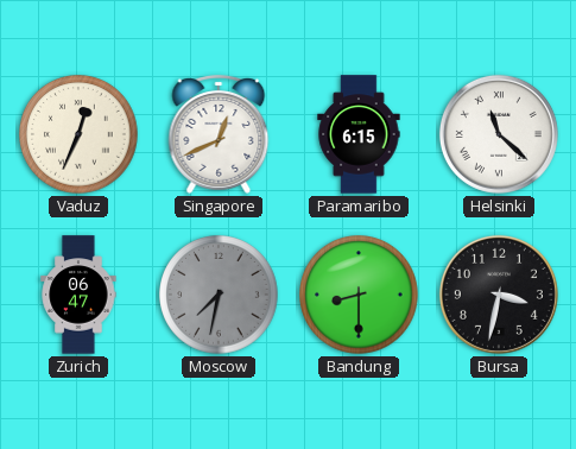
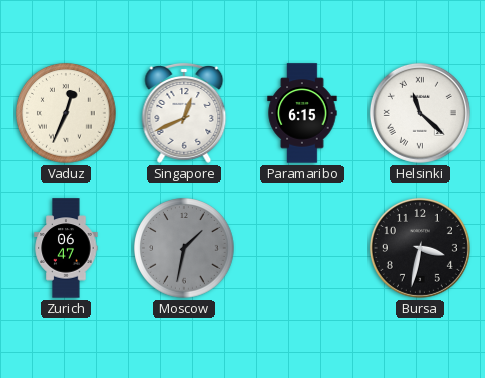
Moscow: 7:32 -> 1:32
Bandung: 8:30 -> none
